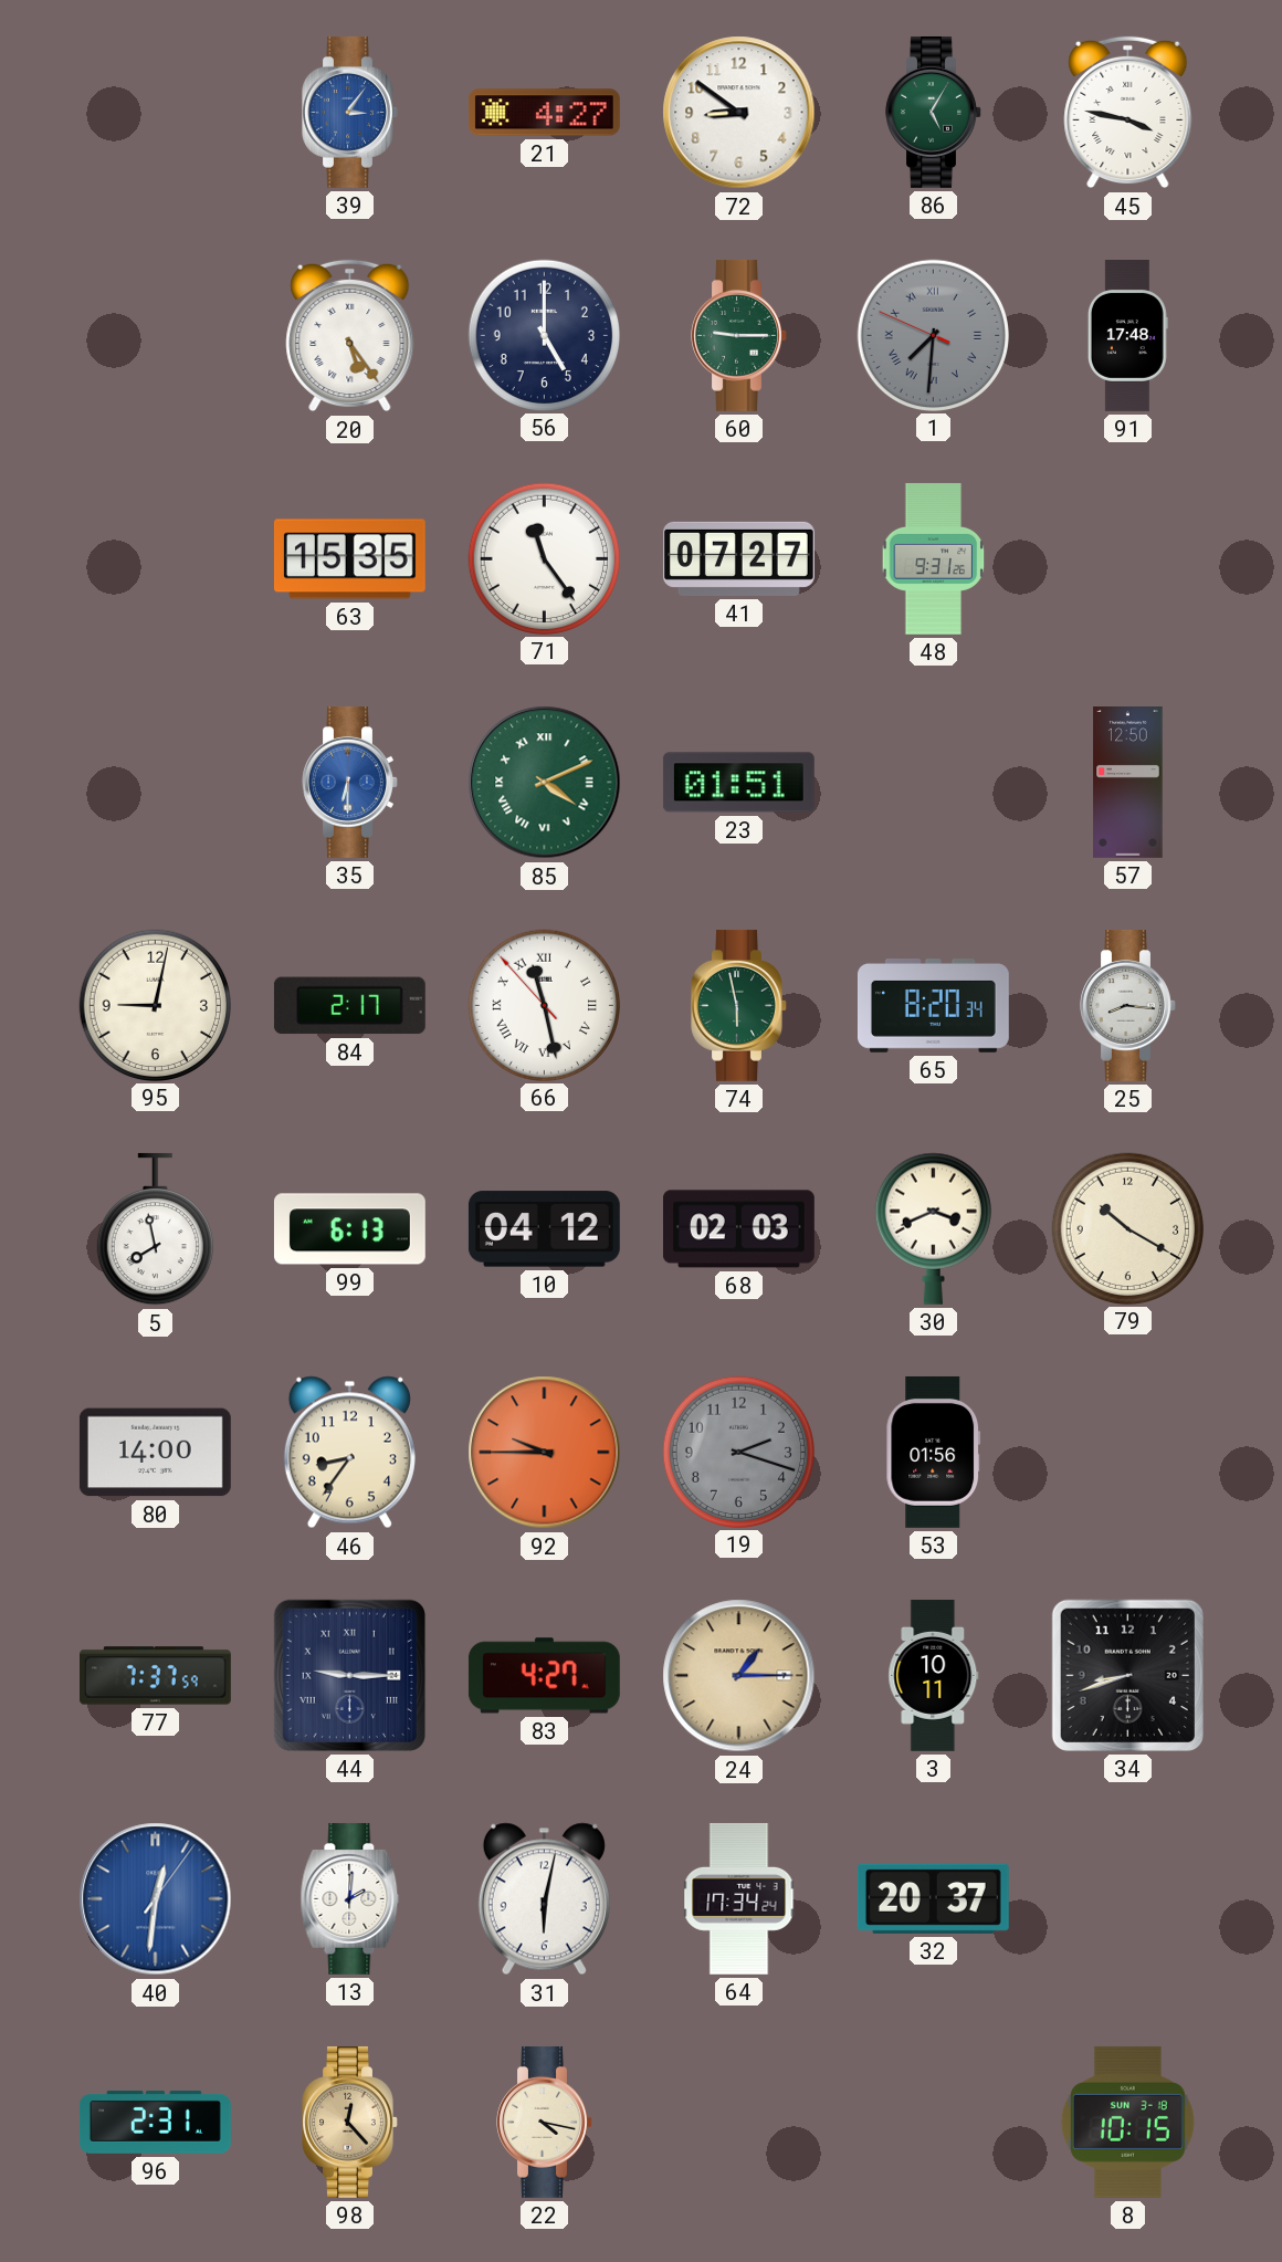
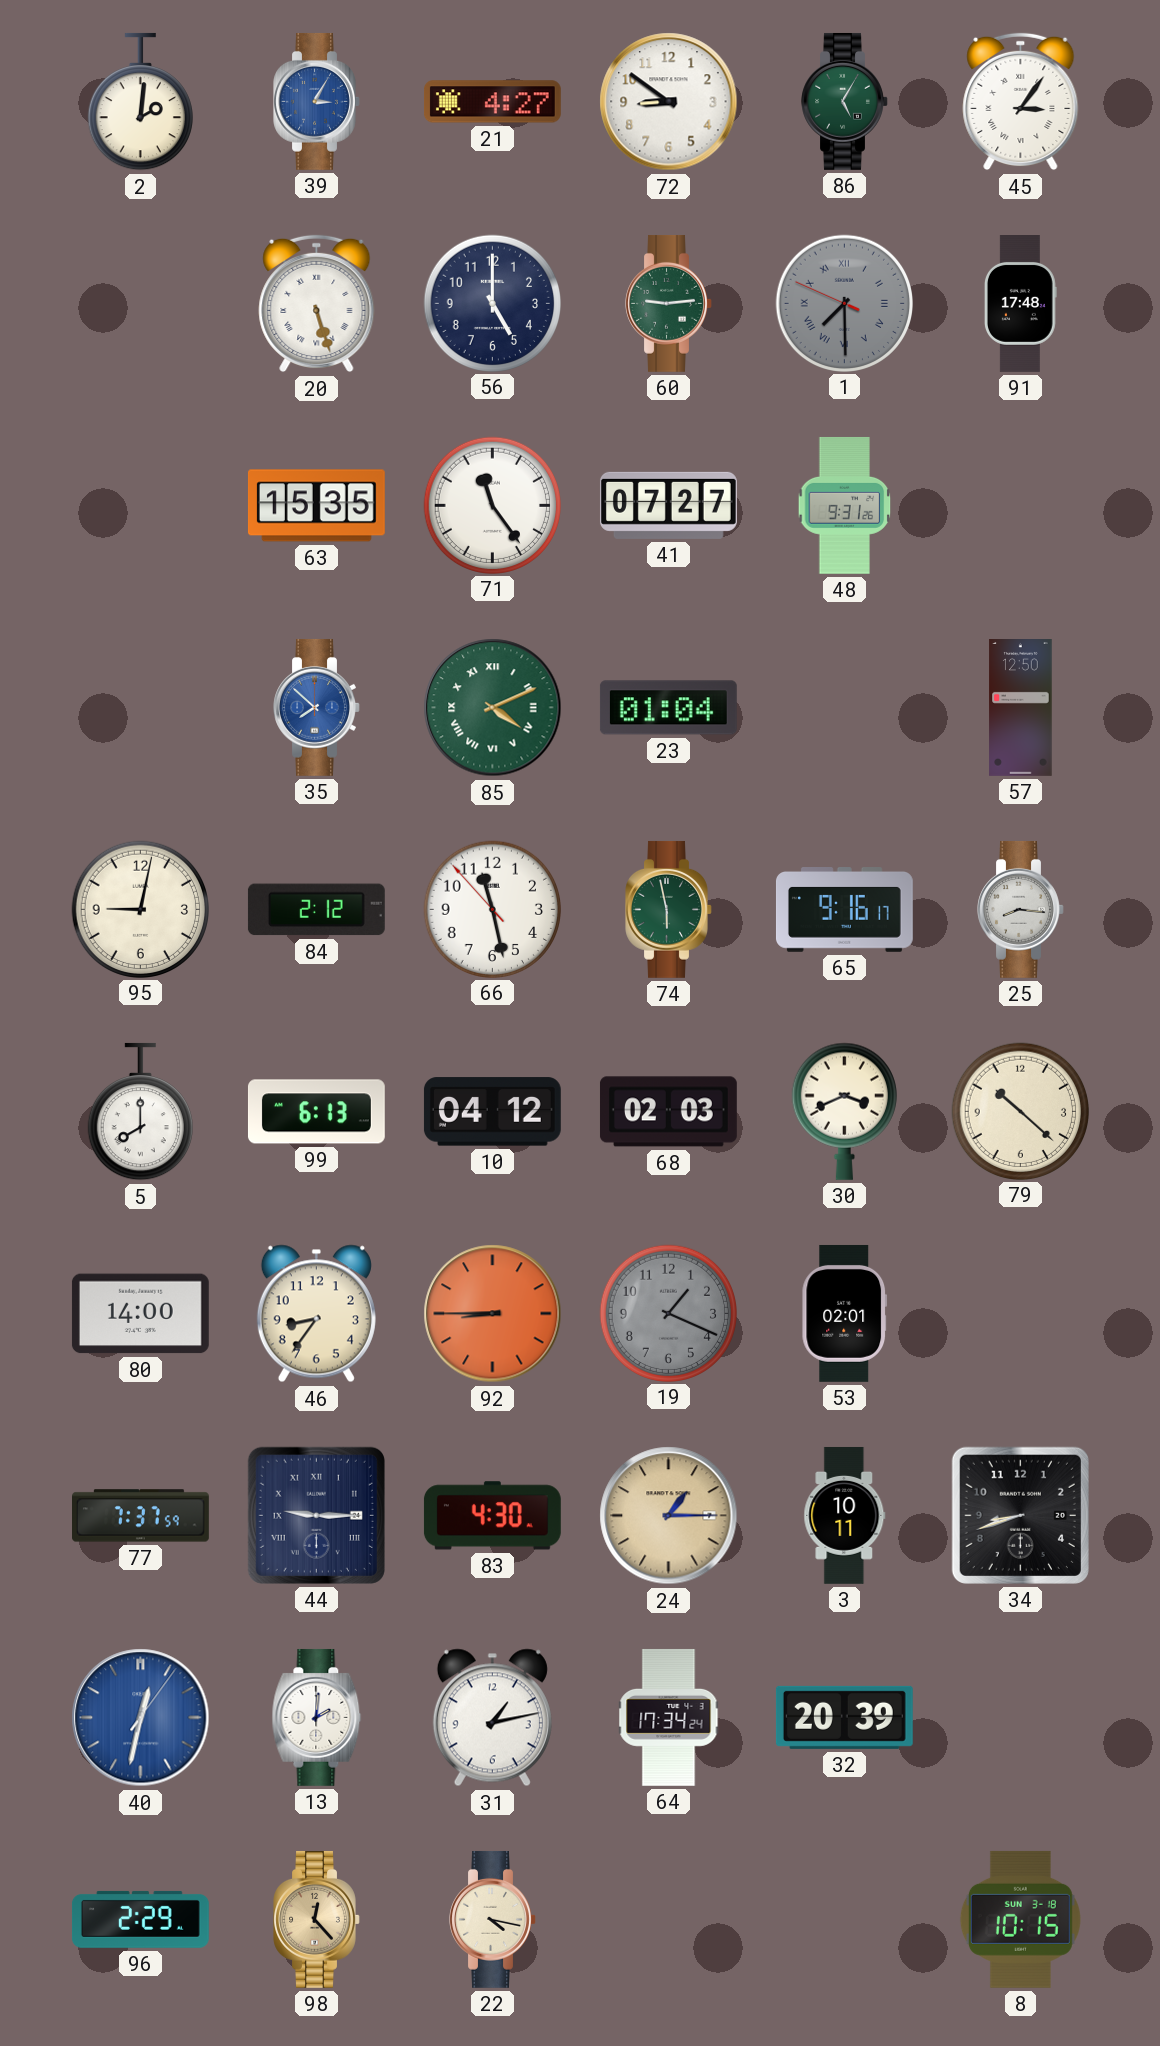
2: none -> 2:01
39: 3:06 -> 3:05
45: 3:47 -> 3:06
20: 5:24 -> 5:27
60: 9:15 -> 9:14
1: 7:30 -> 7:29
35: 6:30 -> 7:52
23: 01:51 -> 01:04
84: 2:17 -> 2:12
66 numerals: Roman -> Arabic
65: 8:20 -> 9:16
5: 7:58 -> 8:00
79: 10:20 -> 10:22
92: 9:45 -> 8:45
19: 2:18 -> 1:19
53: 01:56 -> 02:01
83: 4:27 -> 4:30
40: 12:31 -> 12:32
31: 6:02 -> 1:13
32: 20:37 -> 20:39
96: 2:31 -> 2:29
